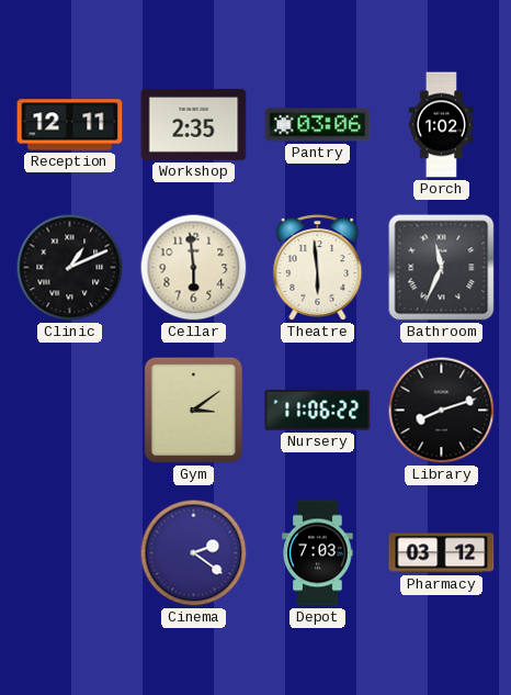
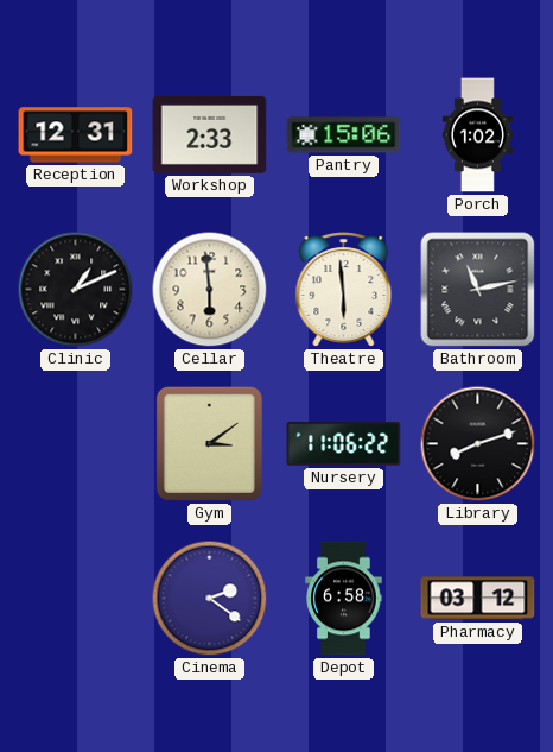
Reception: 12:11 -> 12:31
Workshop: 2:35 -> 2:33
Pantry: 03:06 -> 15:06
Bathroom: 11:34 -> 11:13
Depot: 7:03 -> 6:58
